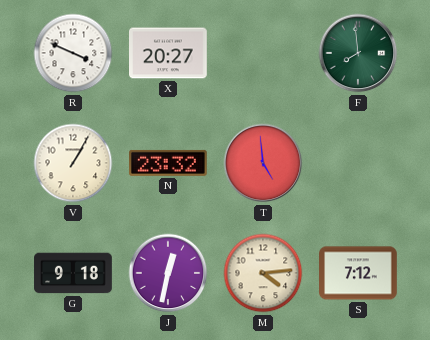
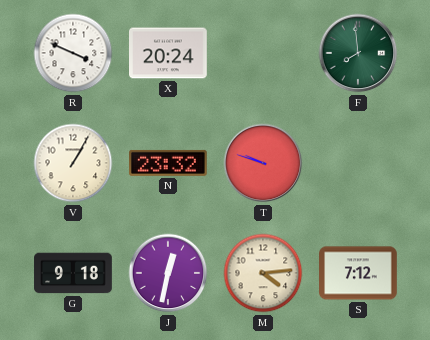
X: 20:27 -> 20:24
T: 4:59 -> 9:48
